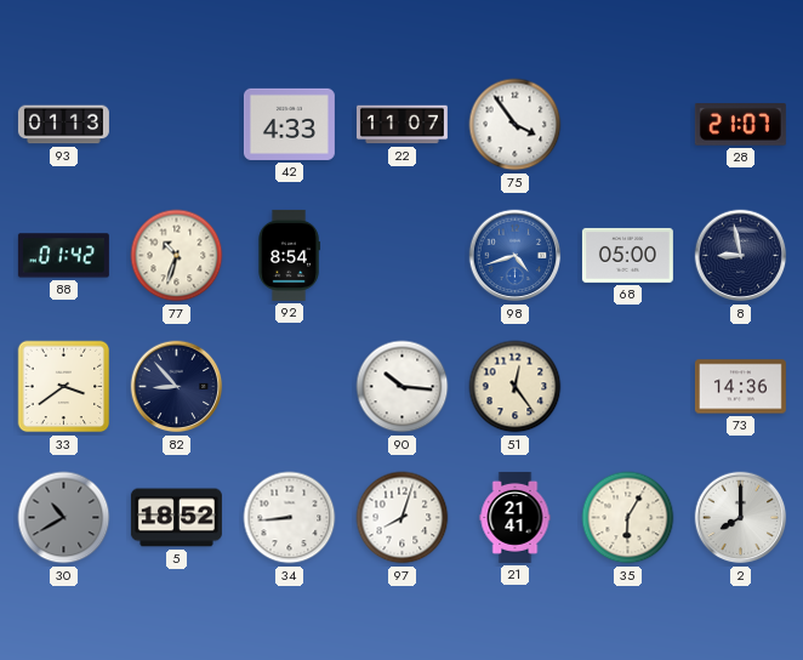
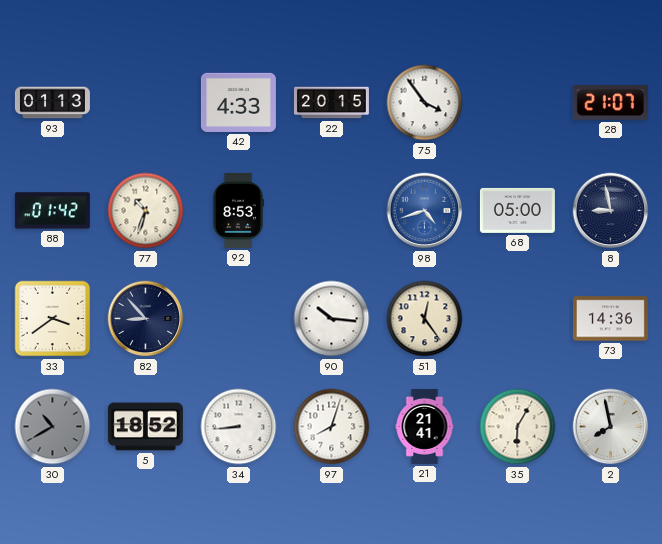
22: 11:07 -> 20:15
92: 8:54 -> 8:53
2: 8:00 -> 7:58
